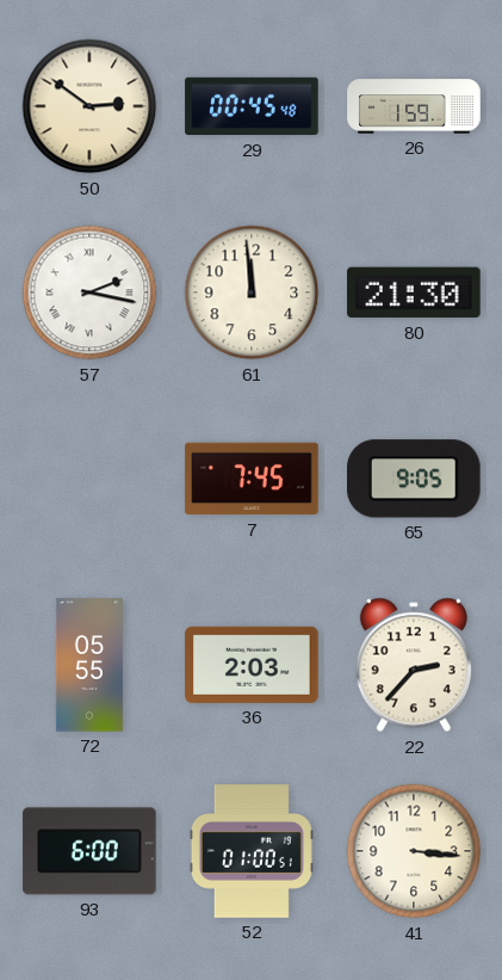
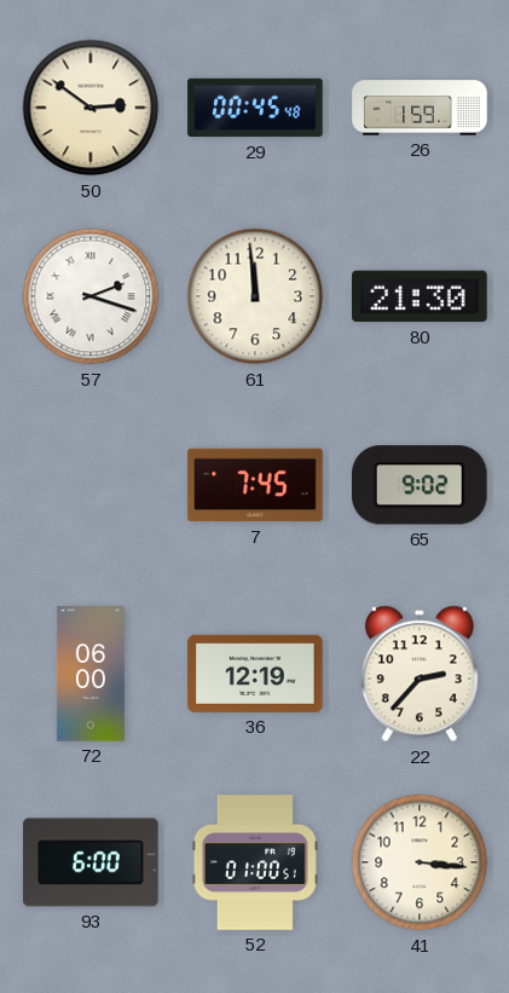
57: 2:17 -> 2:18
65: 9:05 -> 9:02
72: 05:55 -> 06:00
36: 2:03 -> 12:19
